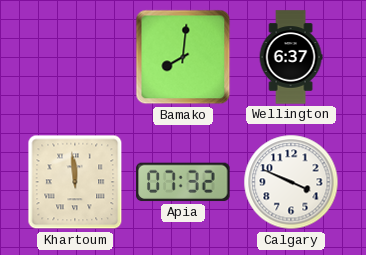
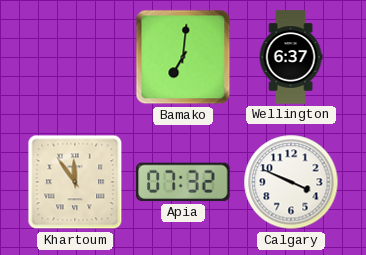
Bamako: 8:01 -> 7:01
Khartoum: 11:59 -> 11:54
